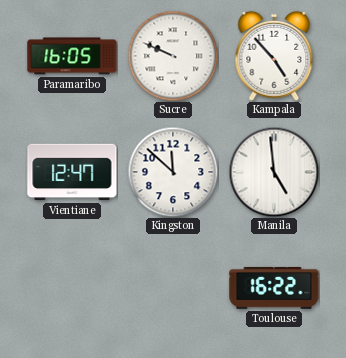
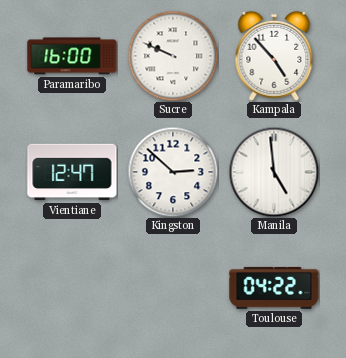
Paramaribo: 16:05 -> 16:00
Kingston: 11:52 -> 2:52
Toulouse: 16:22 -> 04:22
